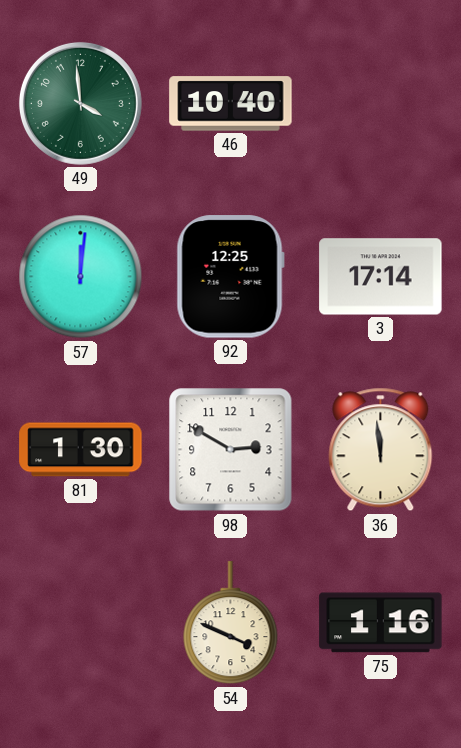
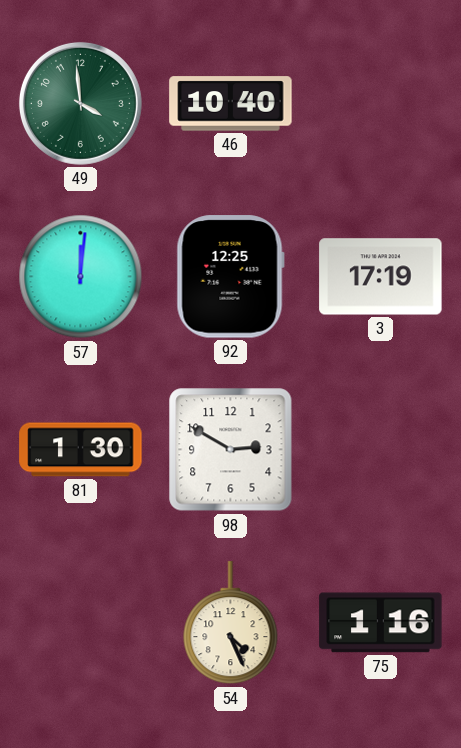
3: 17:14 -> 17:19
36: 11:59 -> none
54: 3:49 -> 4:26
